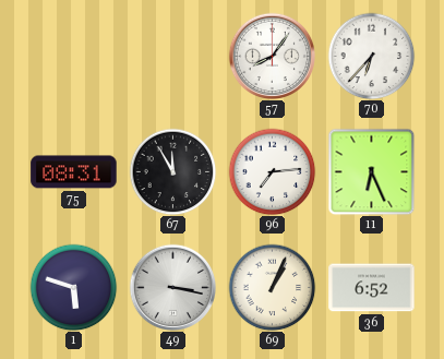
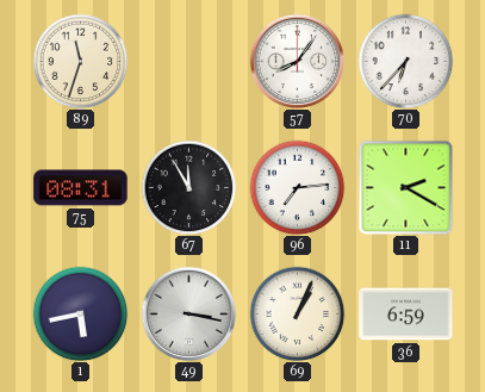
89: none -> 11:33
11: 6:26 -> 2:20
1: 5:48 -> 5:43
36: 6:52 -> 6:59
